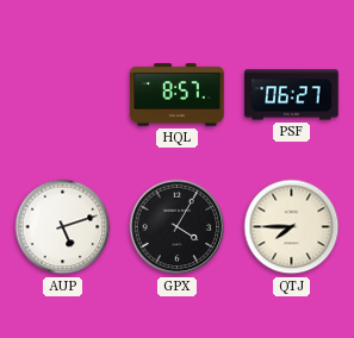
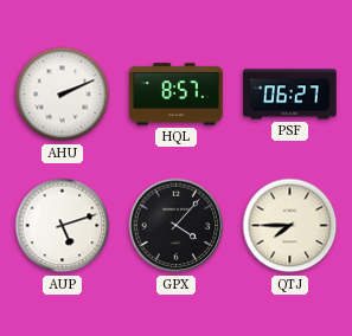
AHU: none -> 2:11
GPX: 4:05 -> 4:07
